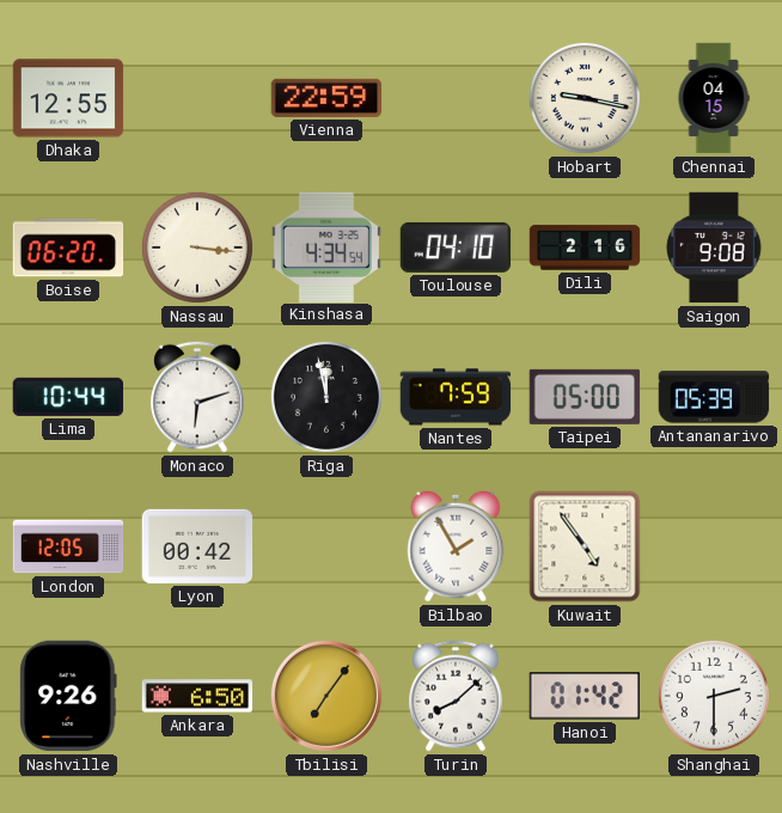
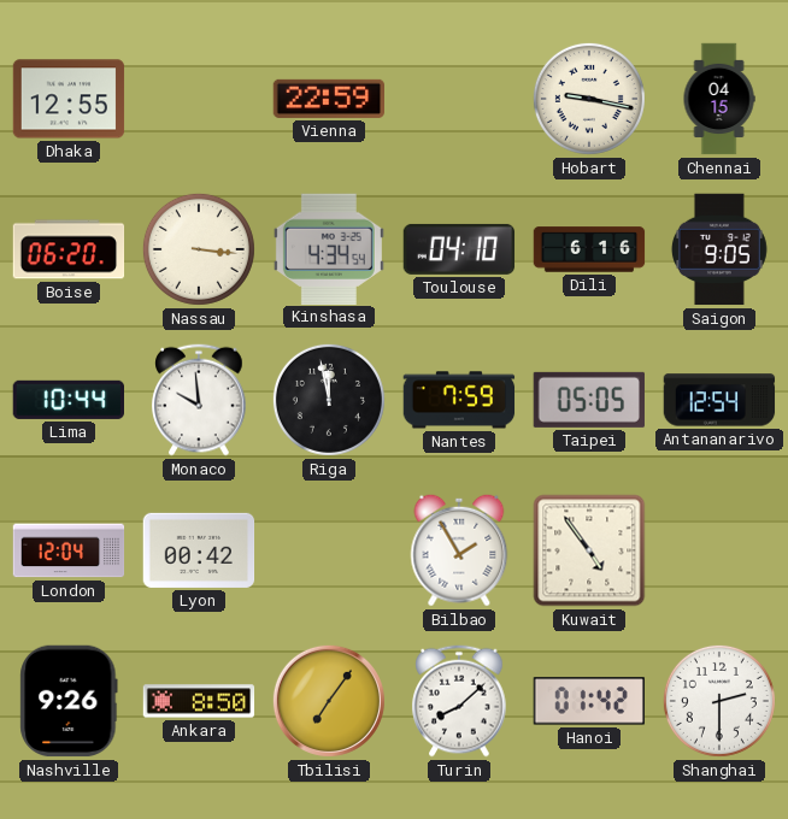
Dili: 2:16 -> 6:16
Saigon: 9:08 -> 9:05
Monaco: 6:12 -> 9:59
Taipei: 05:00 -> 05:05
Antananarivo: 05:39 -> 12:54
London: 12:05 -> 12:04
Ankara: 6:50 -> 8:50
